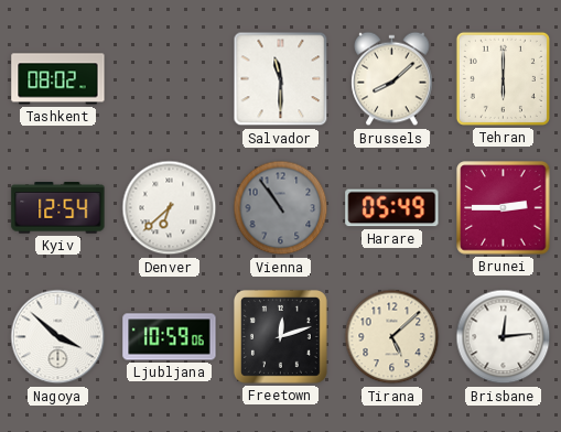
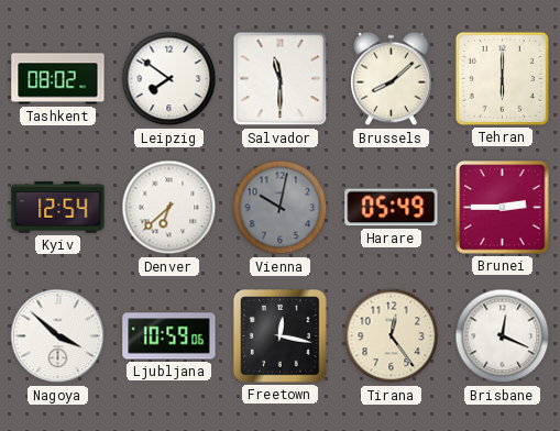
Leipzig: none -> 7:51
Vienna: 10:54 -> 10:02
Freetown: 12:12 -> 12:17
Tirana: 5:08 -> 12:24
Brisbane: 12:14 -> 12:19
